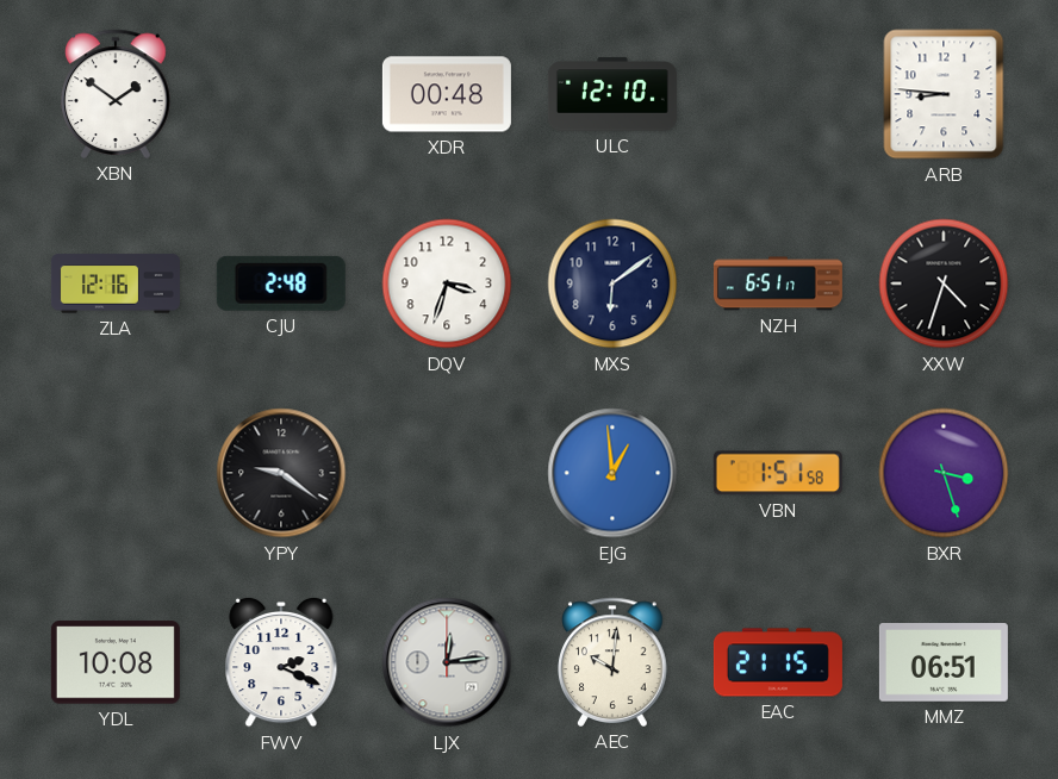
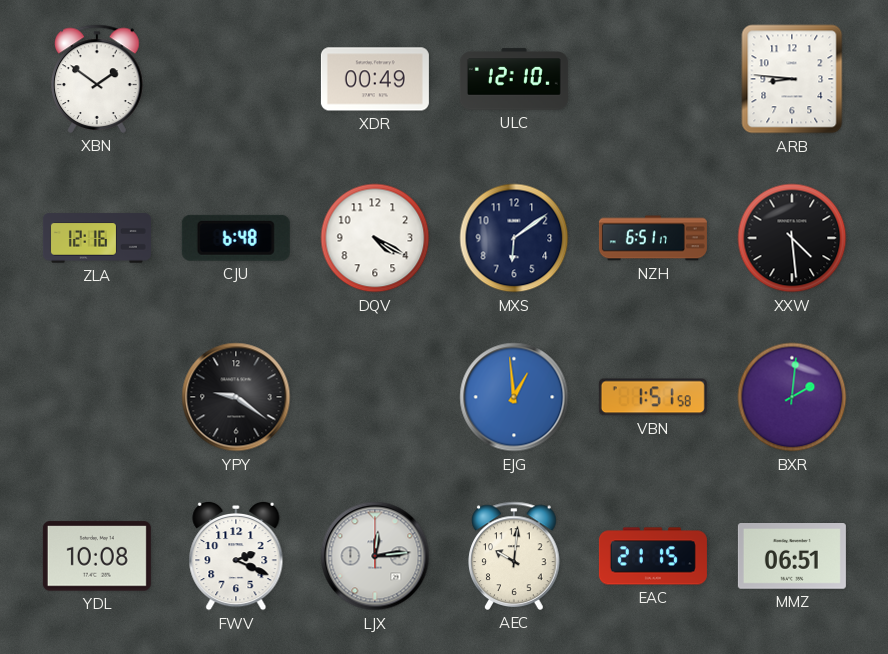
XDR: 00:48 -> 00:49
CJU: 2:48 -> 6:48
DQV: 3:33 -> 4:20
XXW: 4:33 -> 4:29
BXR: 3:27 -> 2:01
